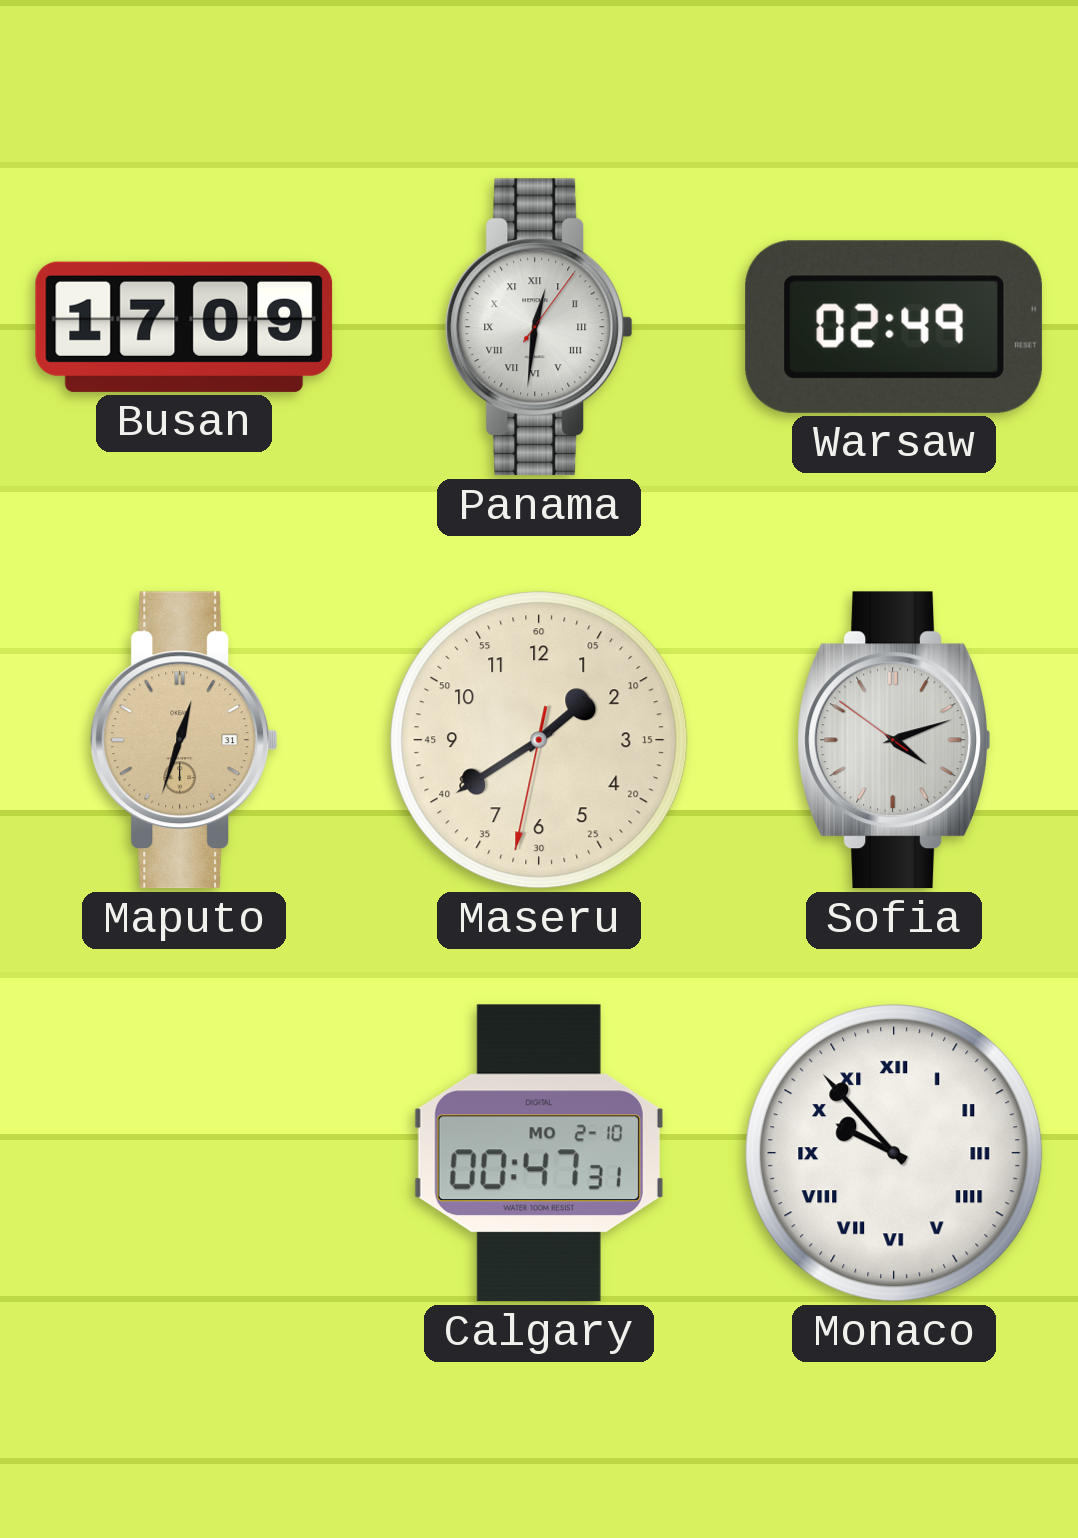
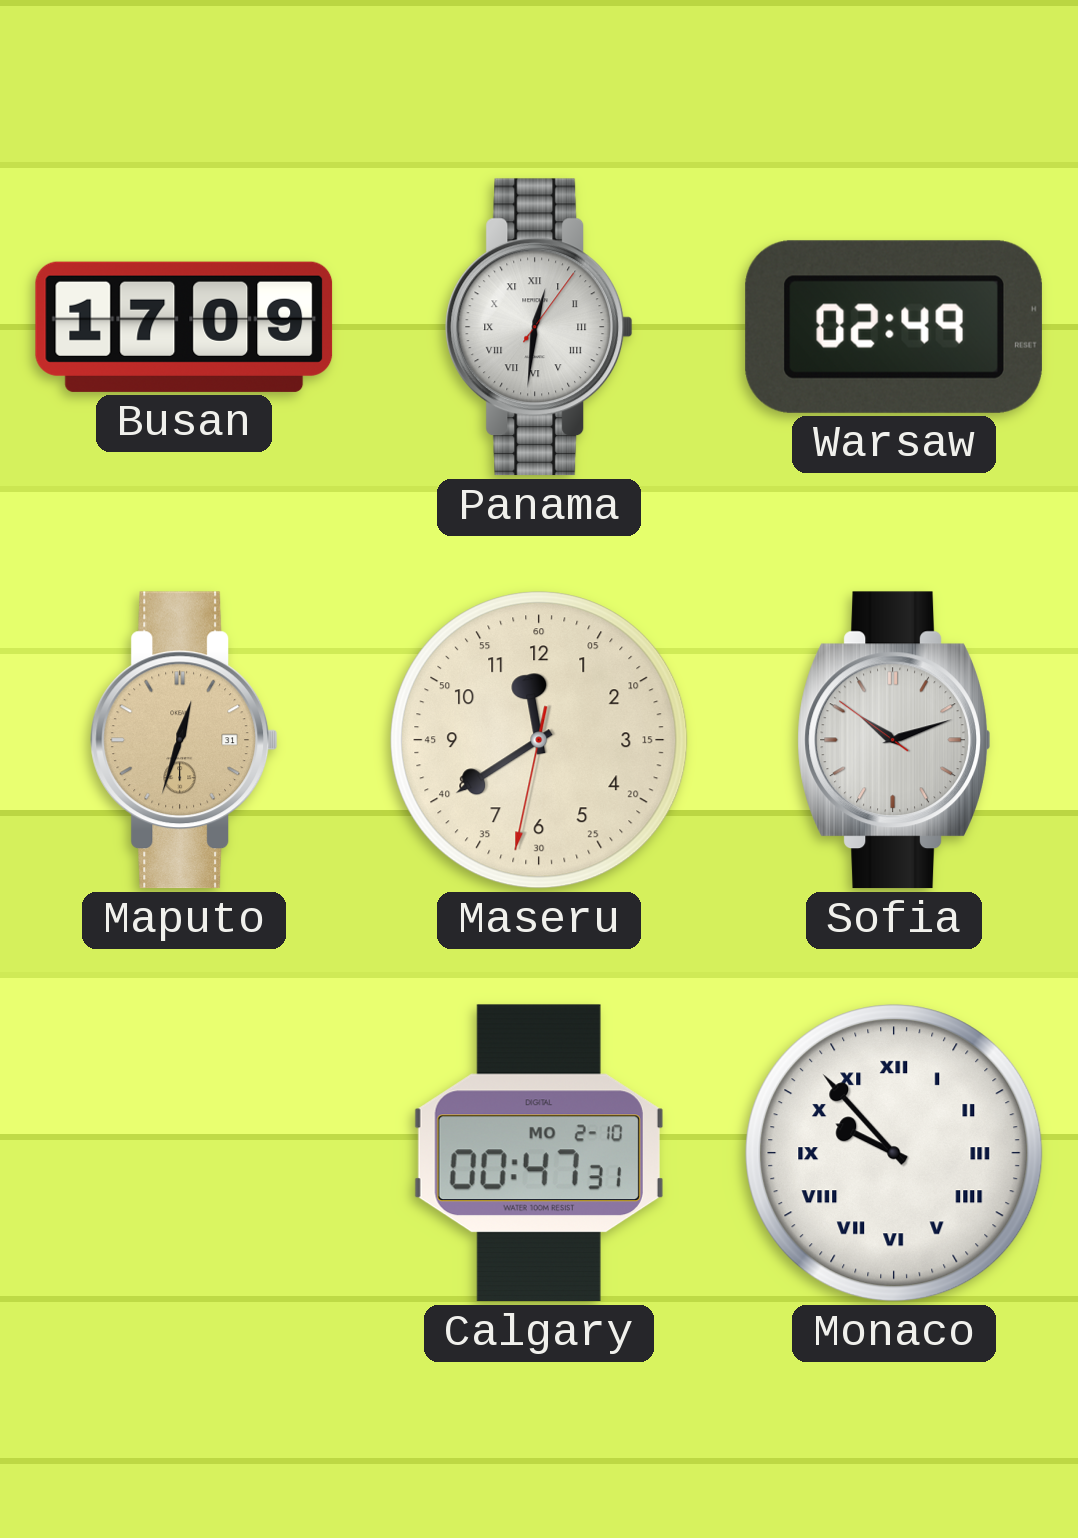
Maseru: 1:39 -> 11:39
Sofia: 4:11 -> 10:11
